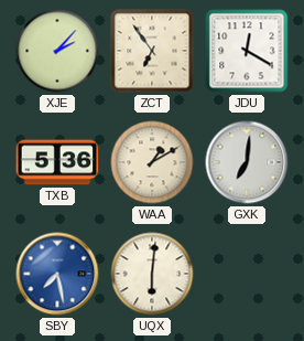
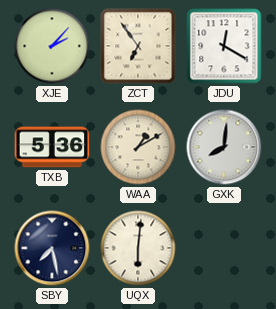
GXK: 7:01 -> 8:01
SBY dial: blue -> navy
